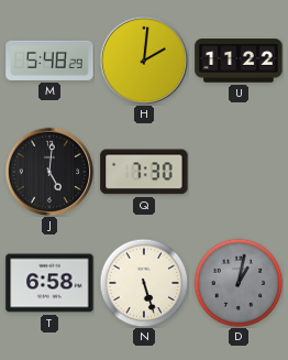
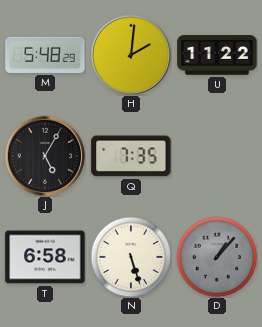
J: 5:01 -> 5:05
Q: 7:30 -> 7:35
D: 1:02 -> 1:07
